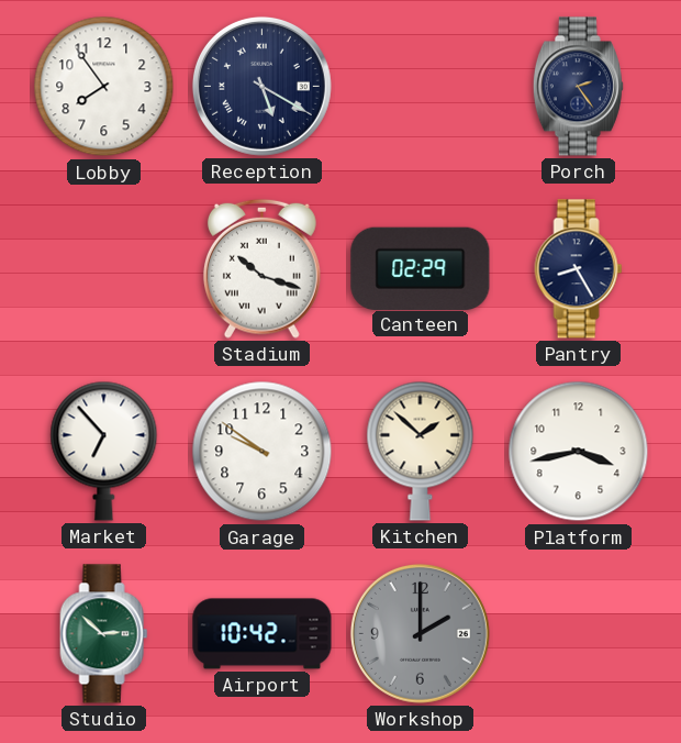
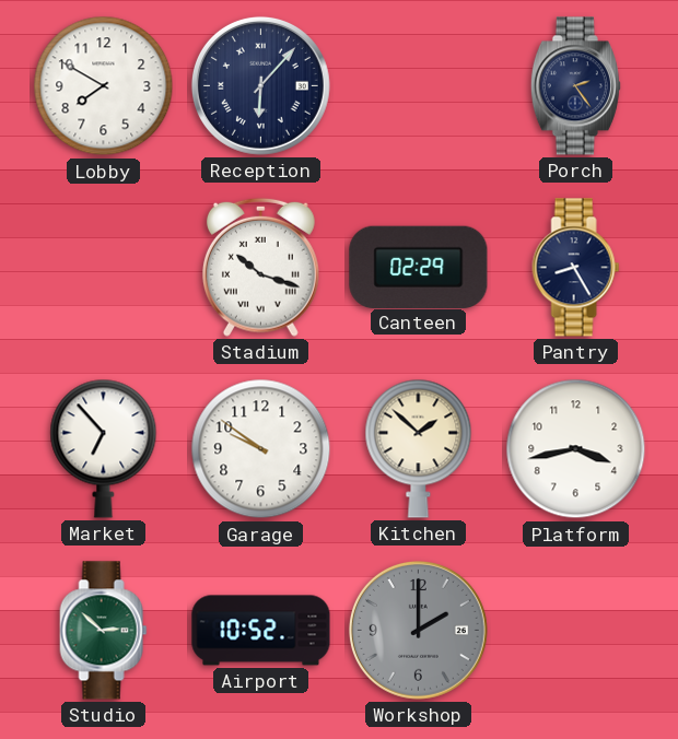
Lobby: 7:54 -> 7:50
Reception: 5:20 -> 6:07
Airport: 10:42 -> 10:52
